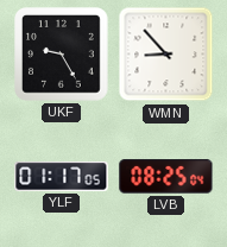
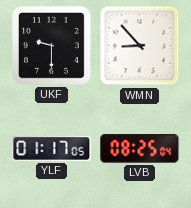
UKF: 9:25 -> 9:30
